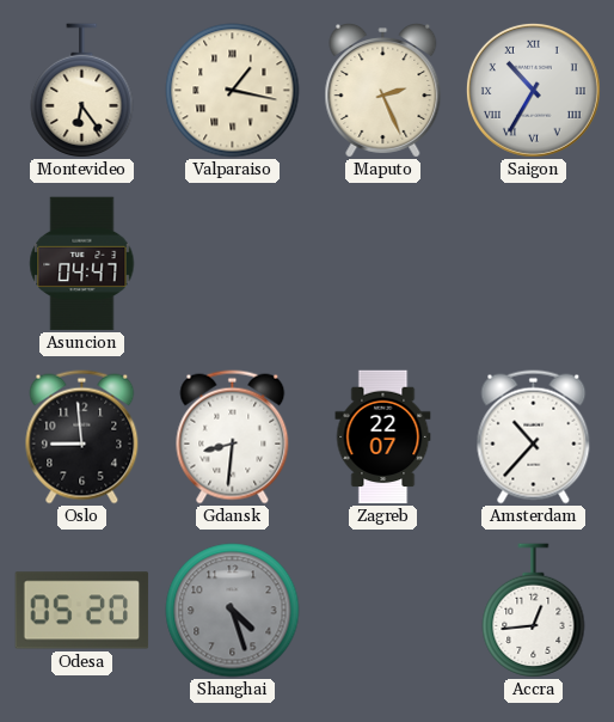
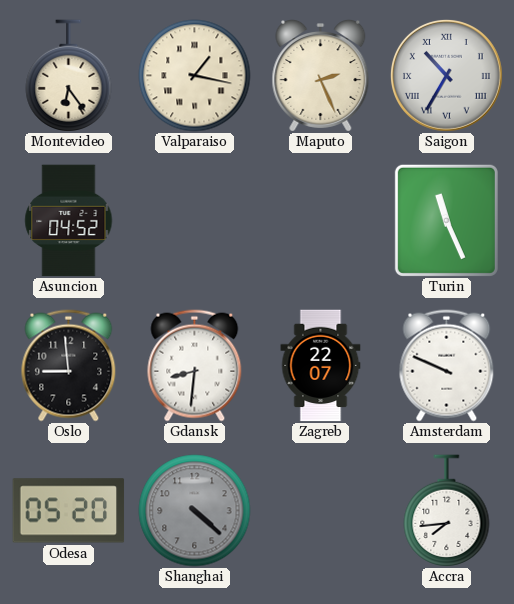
Asuncion: 04:47 -> 04:52
Turin: none -> 11:26
Amsterdam: 10:37 -> 9:49
Shanghai: 4:27 -> 4:22
Accra: 12:44 -> 7:44
